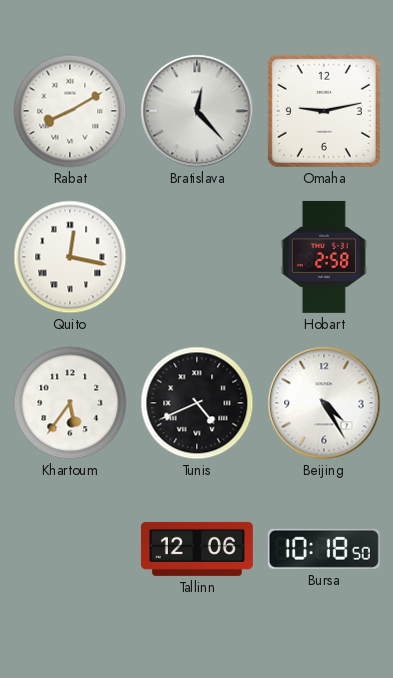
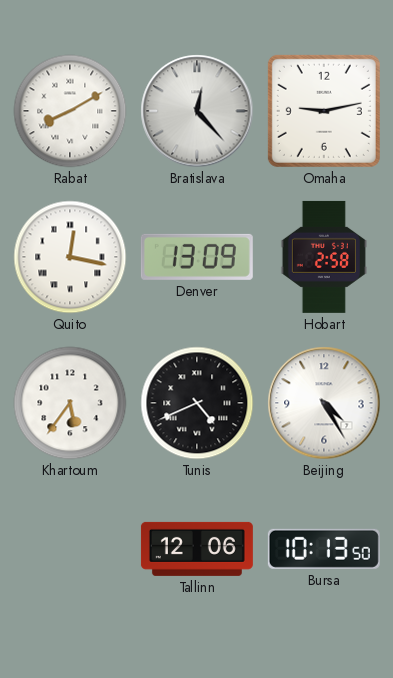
Denver: none -> 13:09
Bursa: 10:18 -> 10:13
